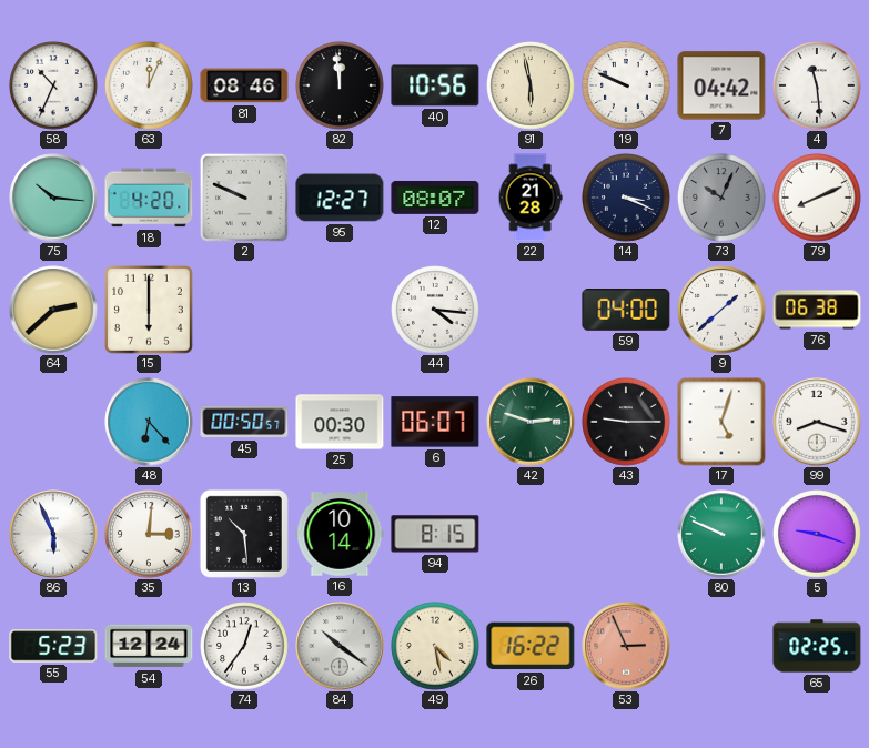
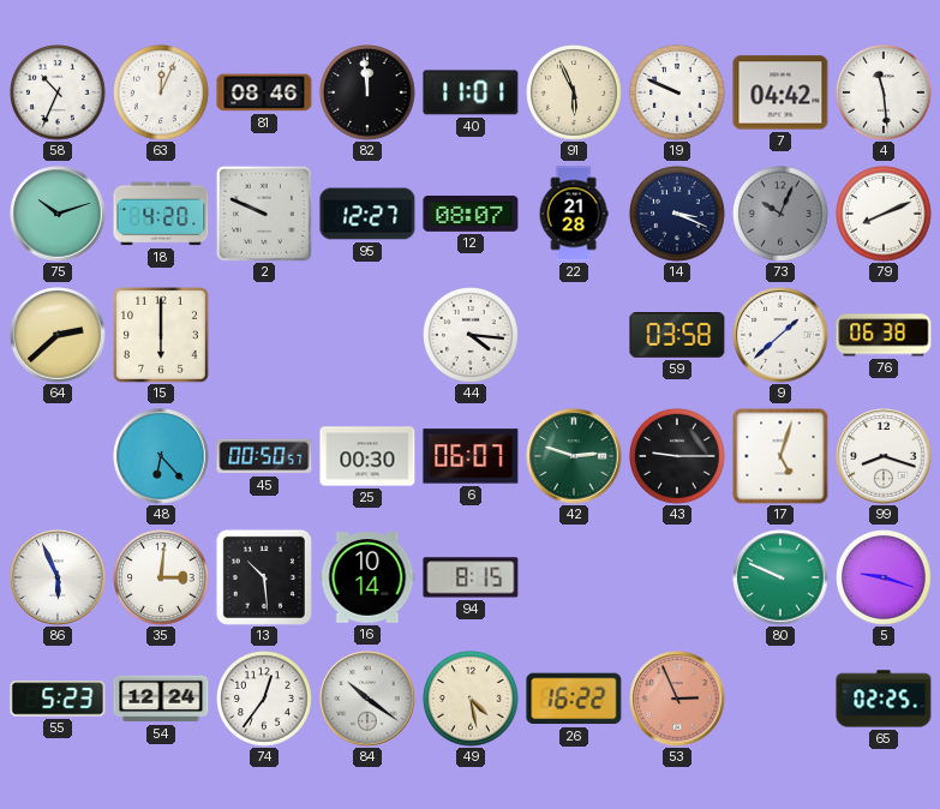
40: 10:56 -> 11:01
91: 5:58 -> 5:56
75: 10:16 -> 10:12
59: 04:00 -> 03:58
